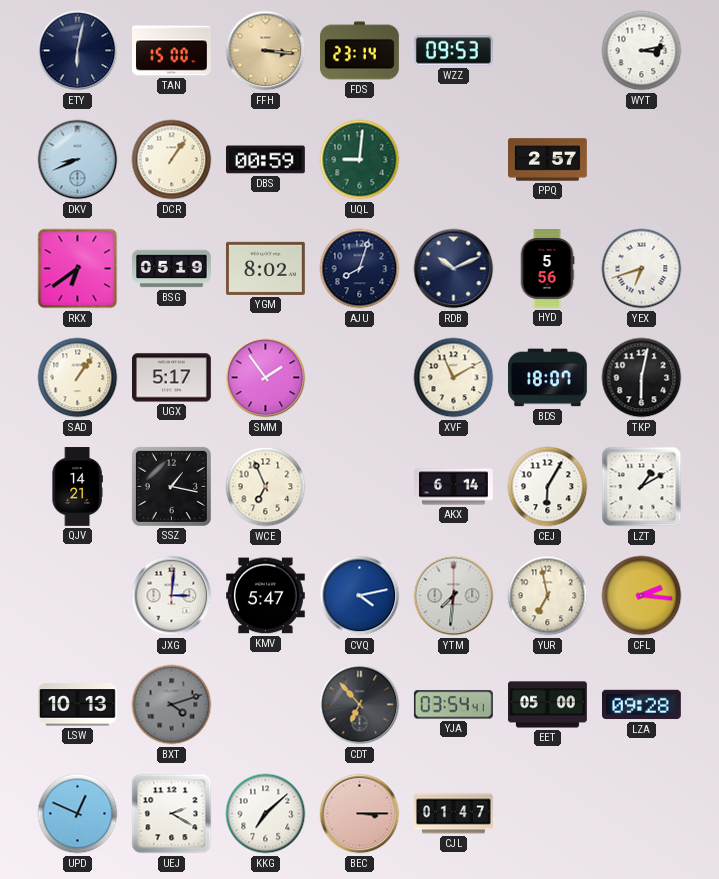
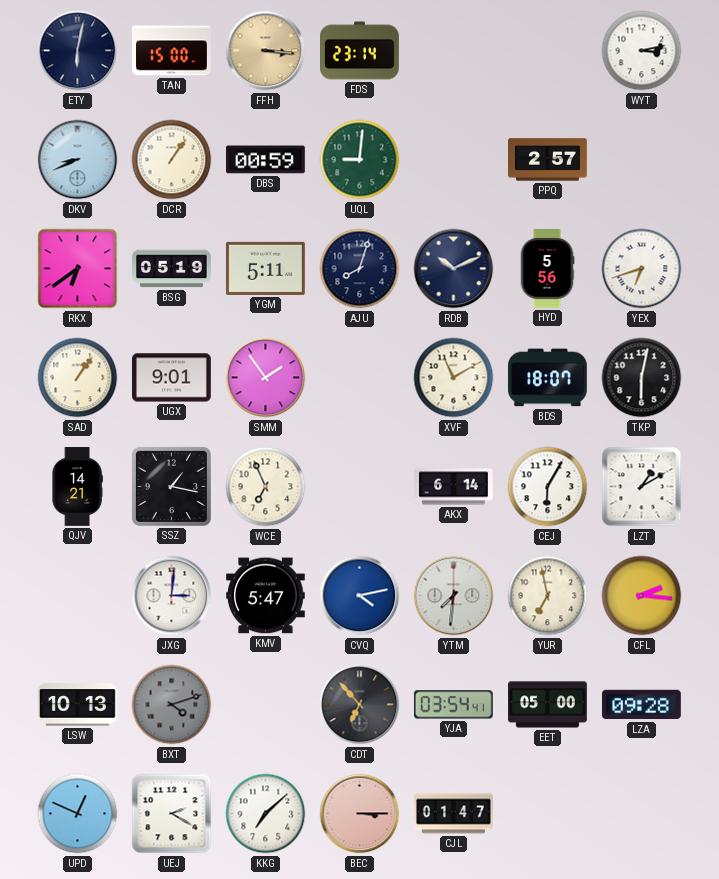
WZZ: 09:53 -> none
YGM: 8:02 -> 5:11
UGX: 5:17 -> 9:01
